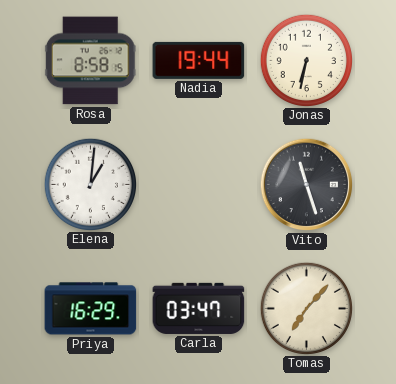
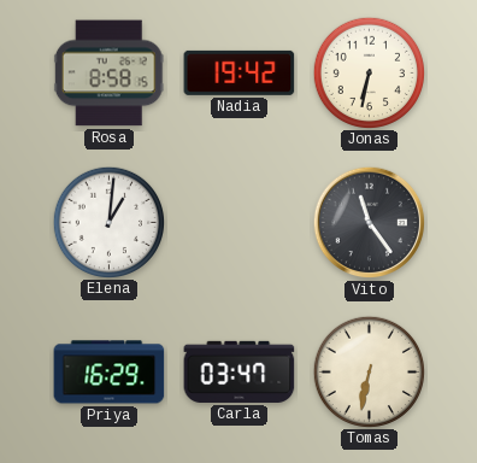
Nadia: 19:44 -> 19:42
Vito: 11:27 -> 11:24
Tomas: 7:07 -> 6:32
